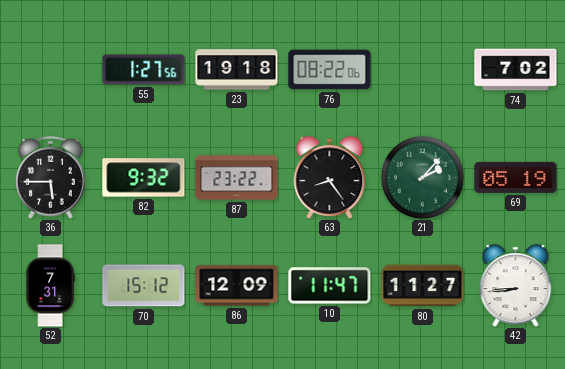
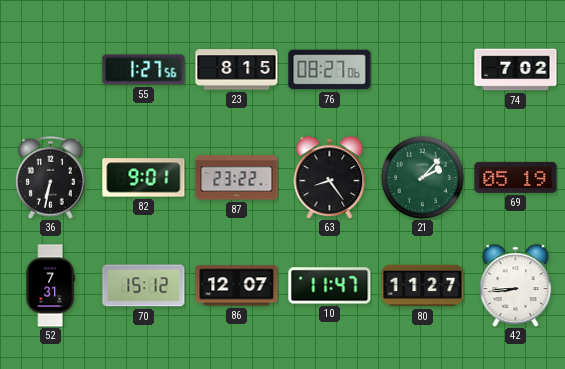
23: 19:18 -> 8:15
76: 08:22 -> 08:27
36: 5:45 -> 6:32
82: 9:32 -> 9:01
86: 12:09 -> 12:07
